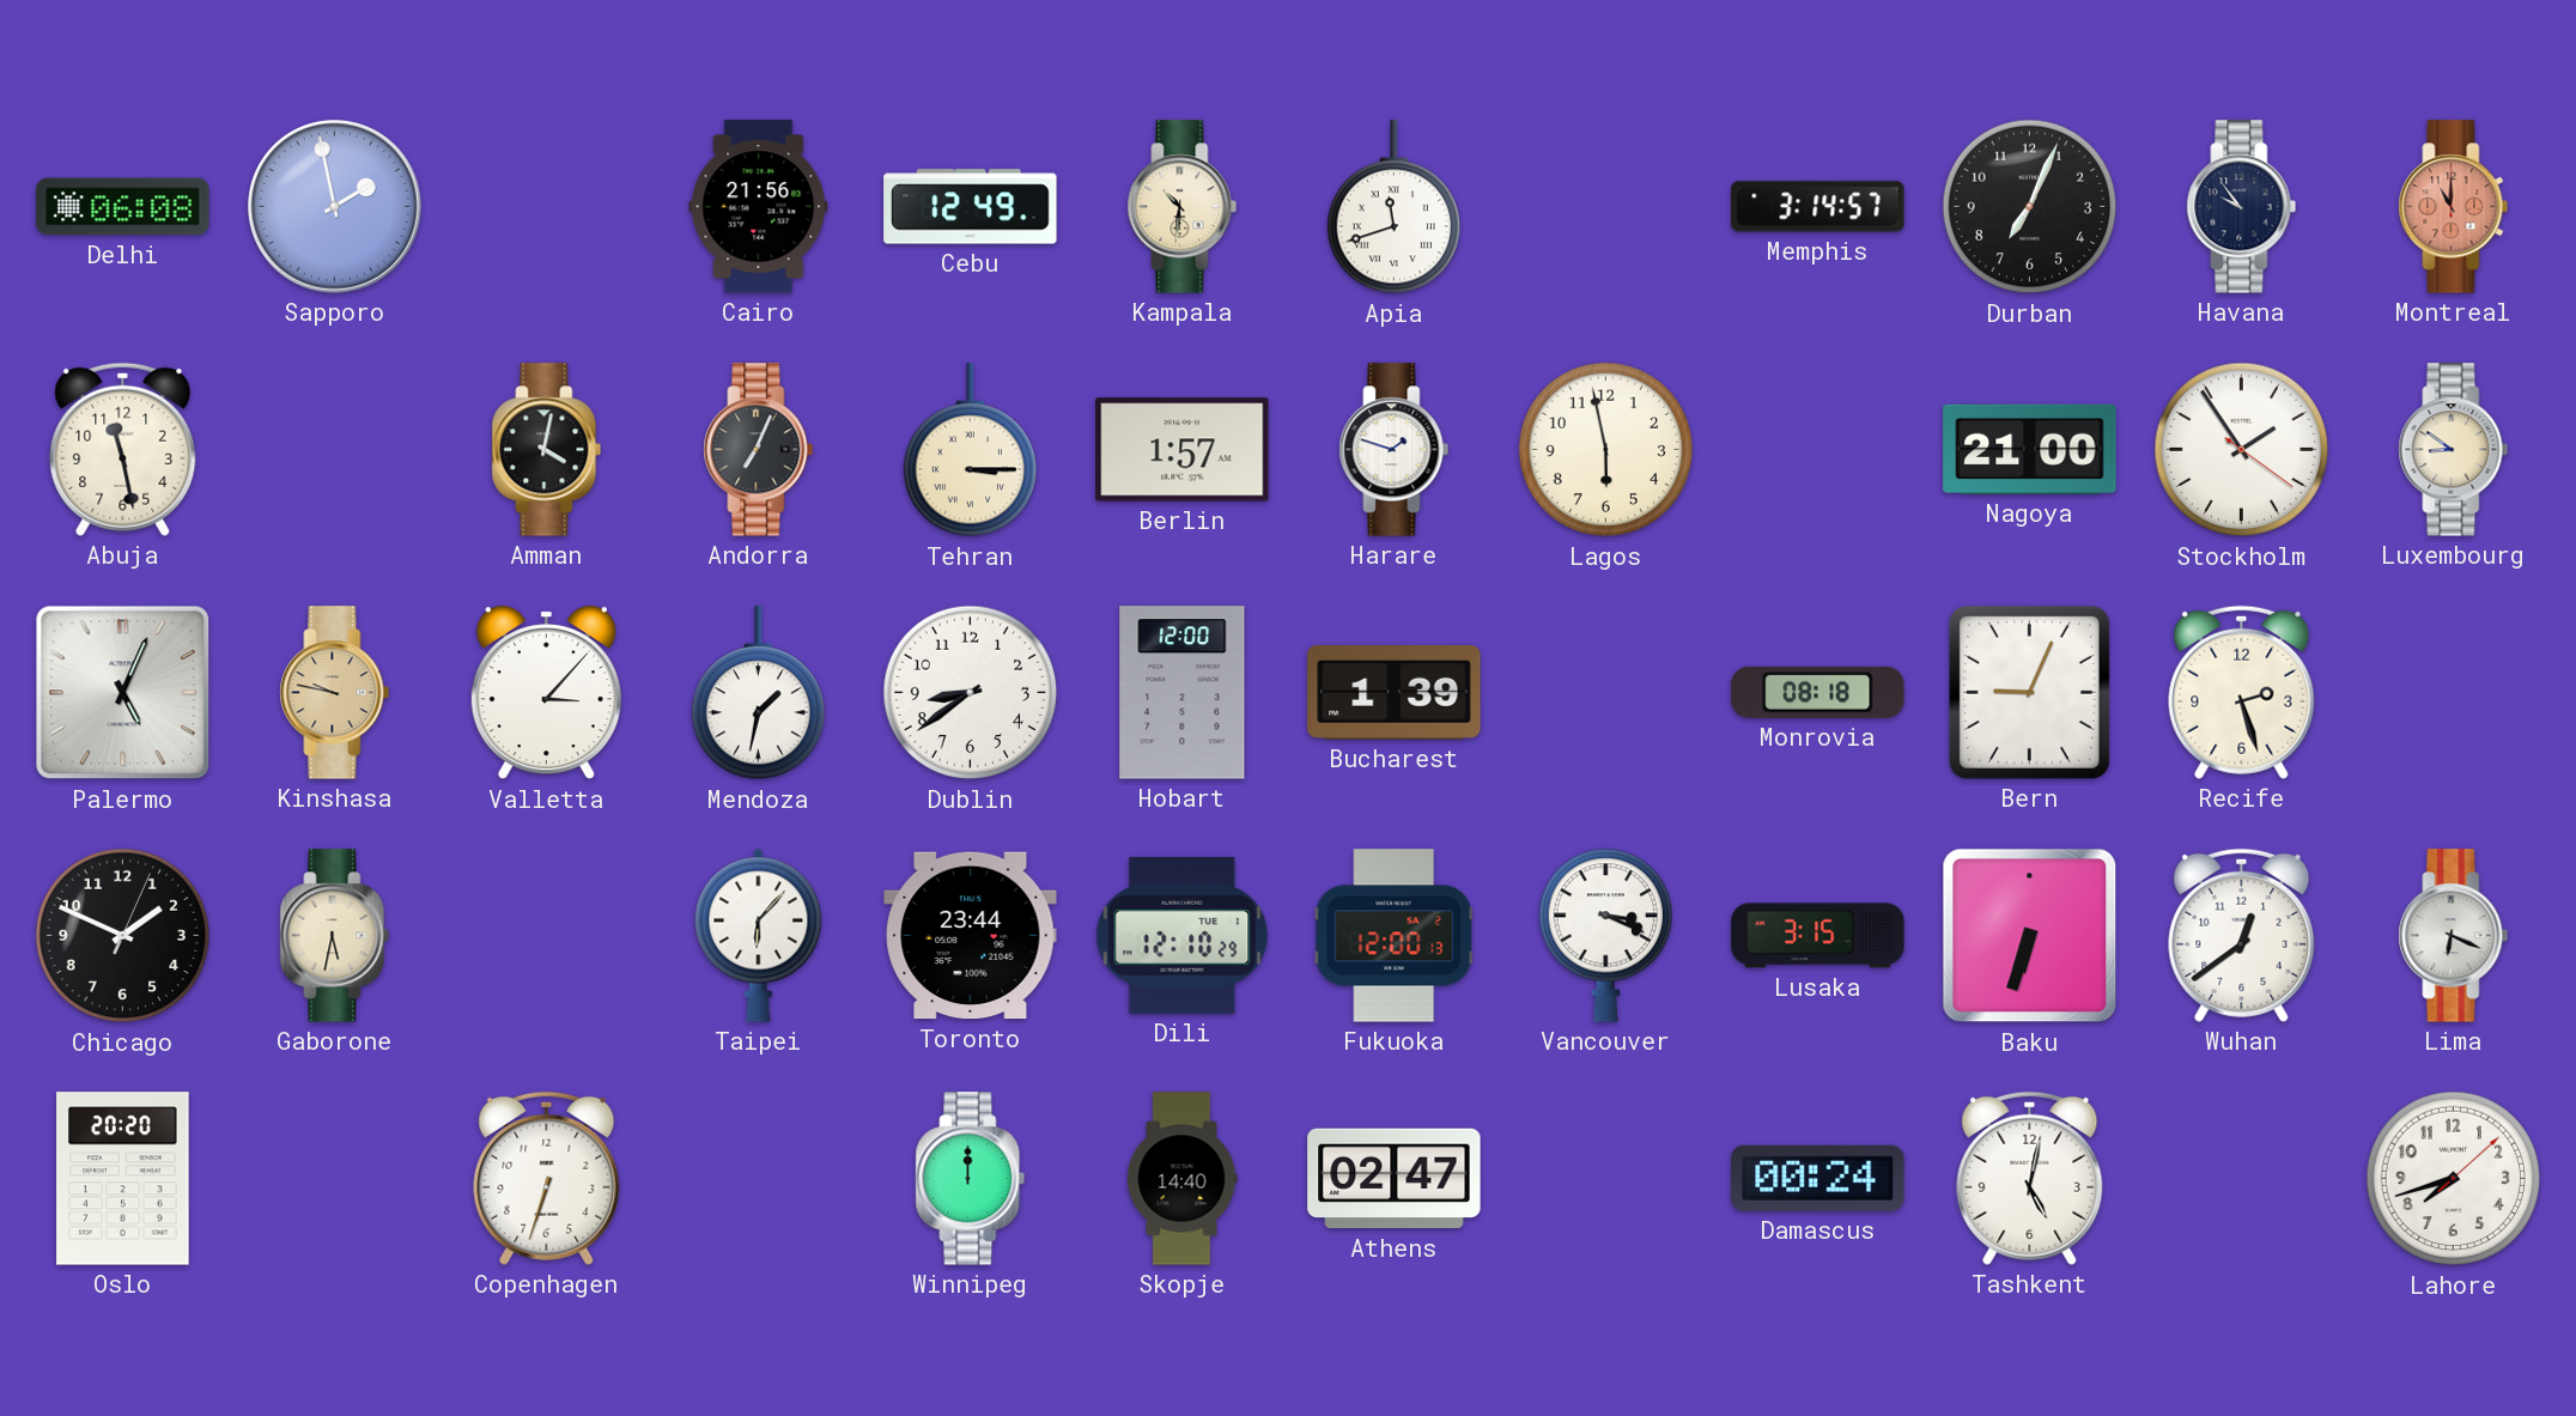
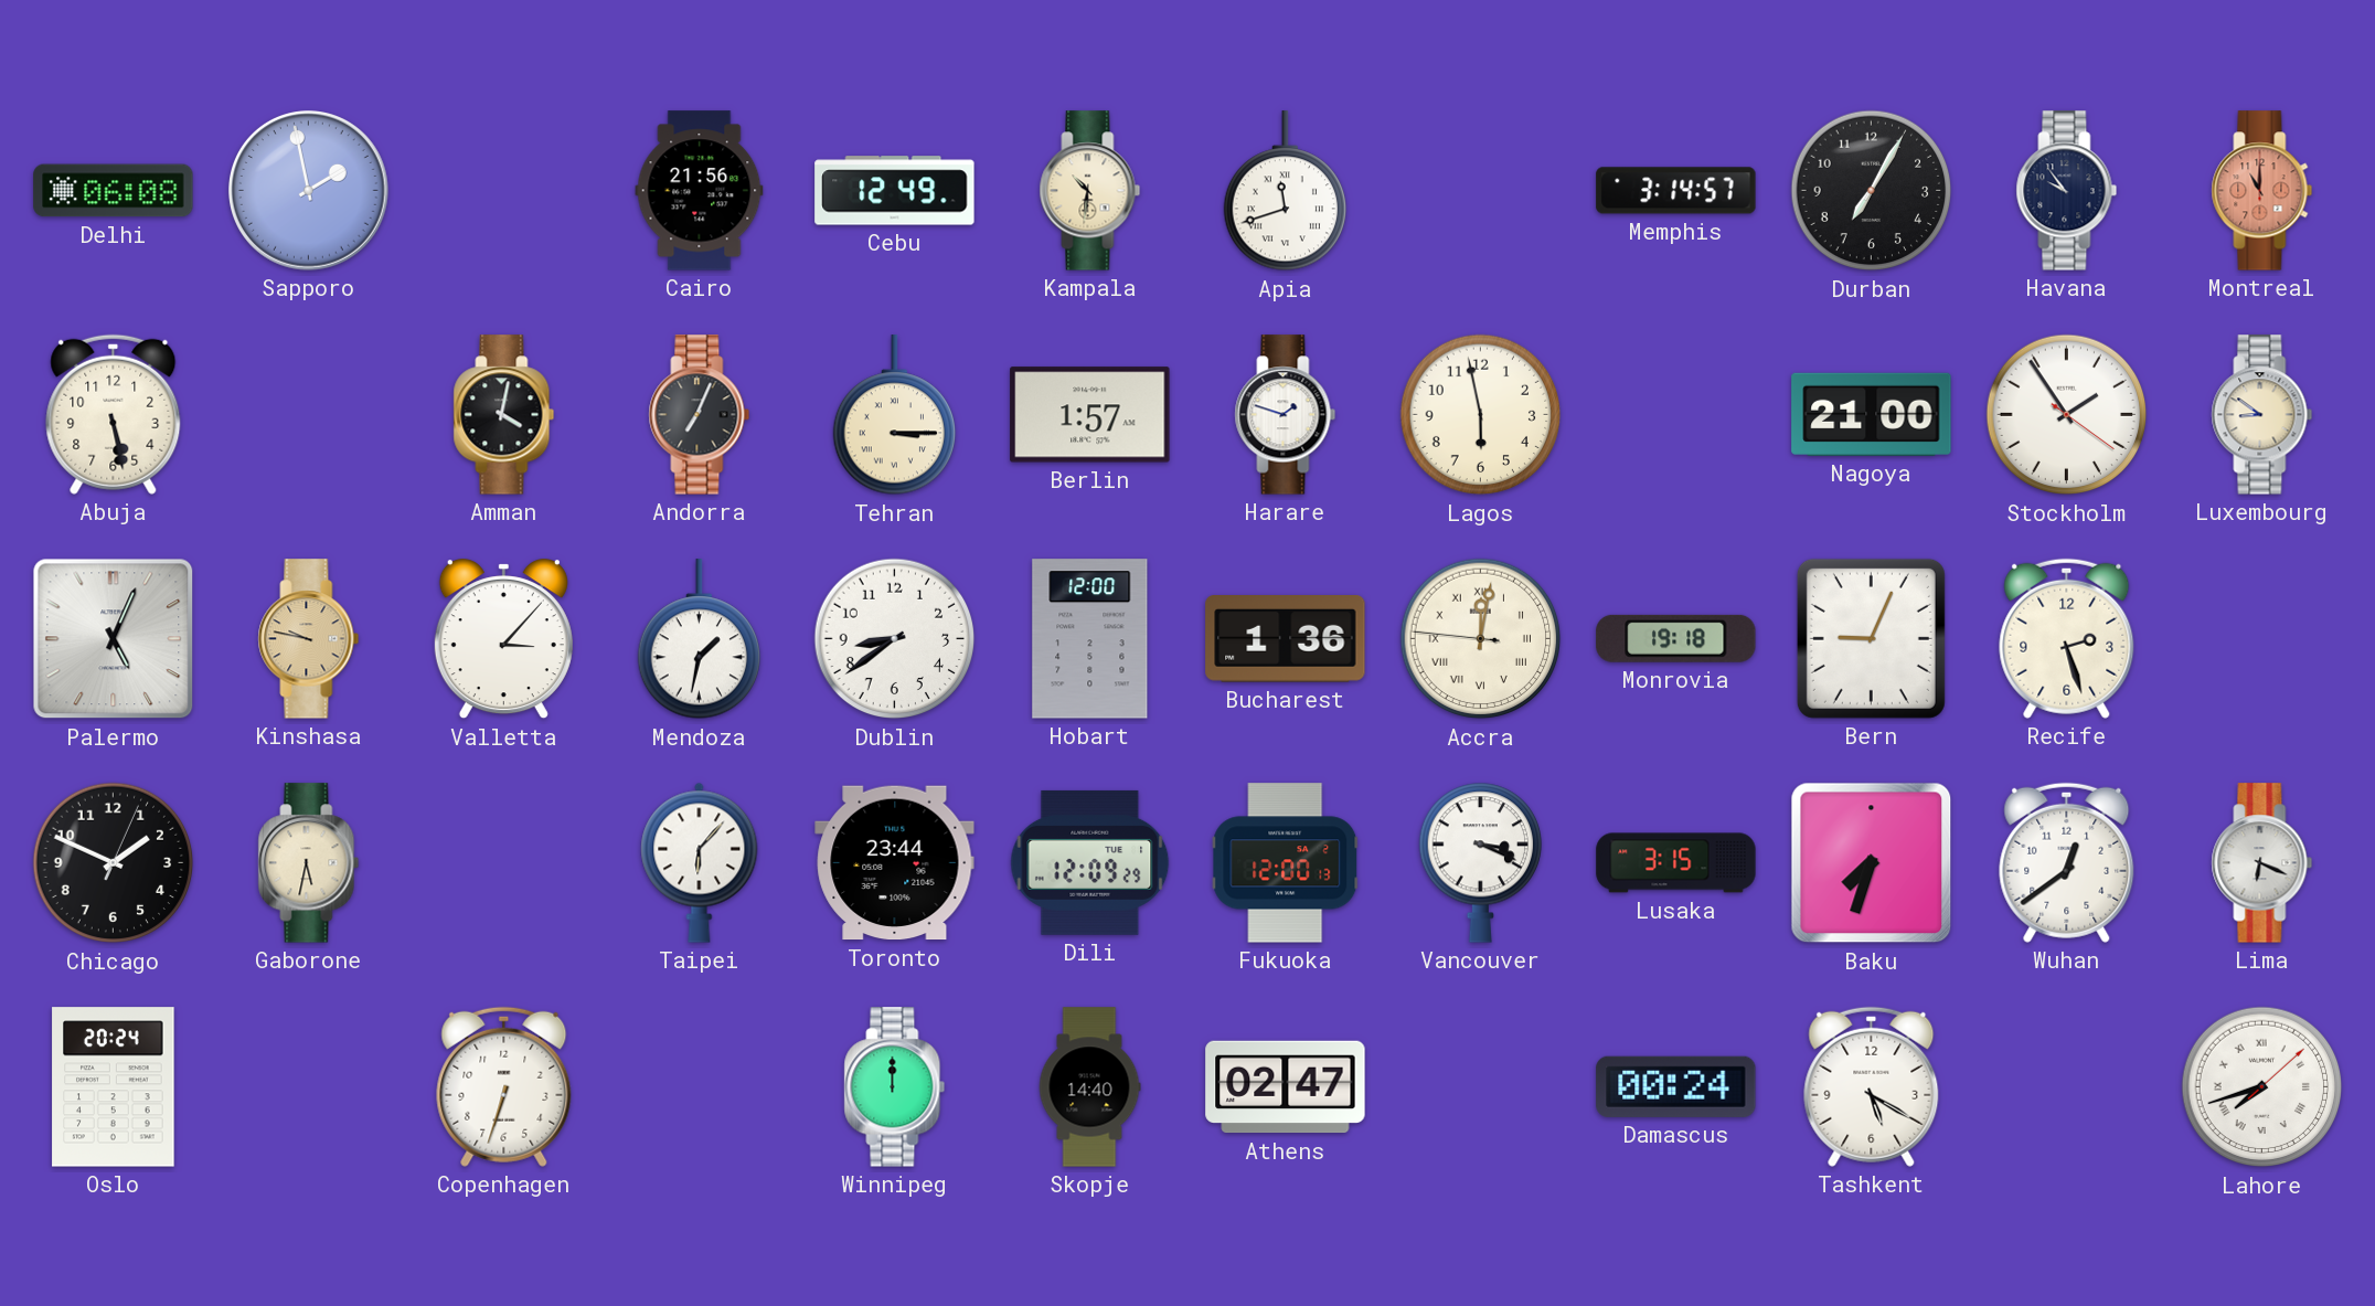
Durban: 7:04 -> 7:05
Abuja: 11:28 -> 5:28
Bucharest: 1:39 -> 1:36
Accra: none -> 12:01
Monrovia: 08:18 -> 19:18
Dili: 12:10 -> 12:09
Baku: 6:33 -> 7:33
Oslo: 20:20 -> 20:24
Tashkent: 5:02 -> 5:20
Lahore numerals: Arabic -> Roman
